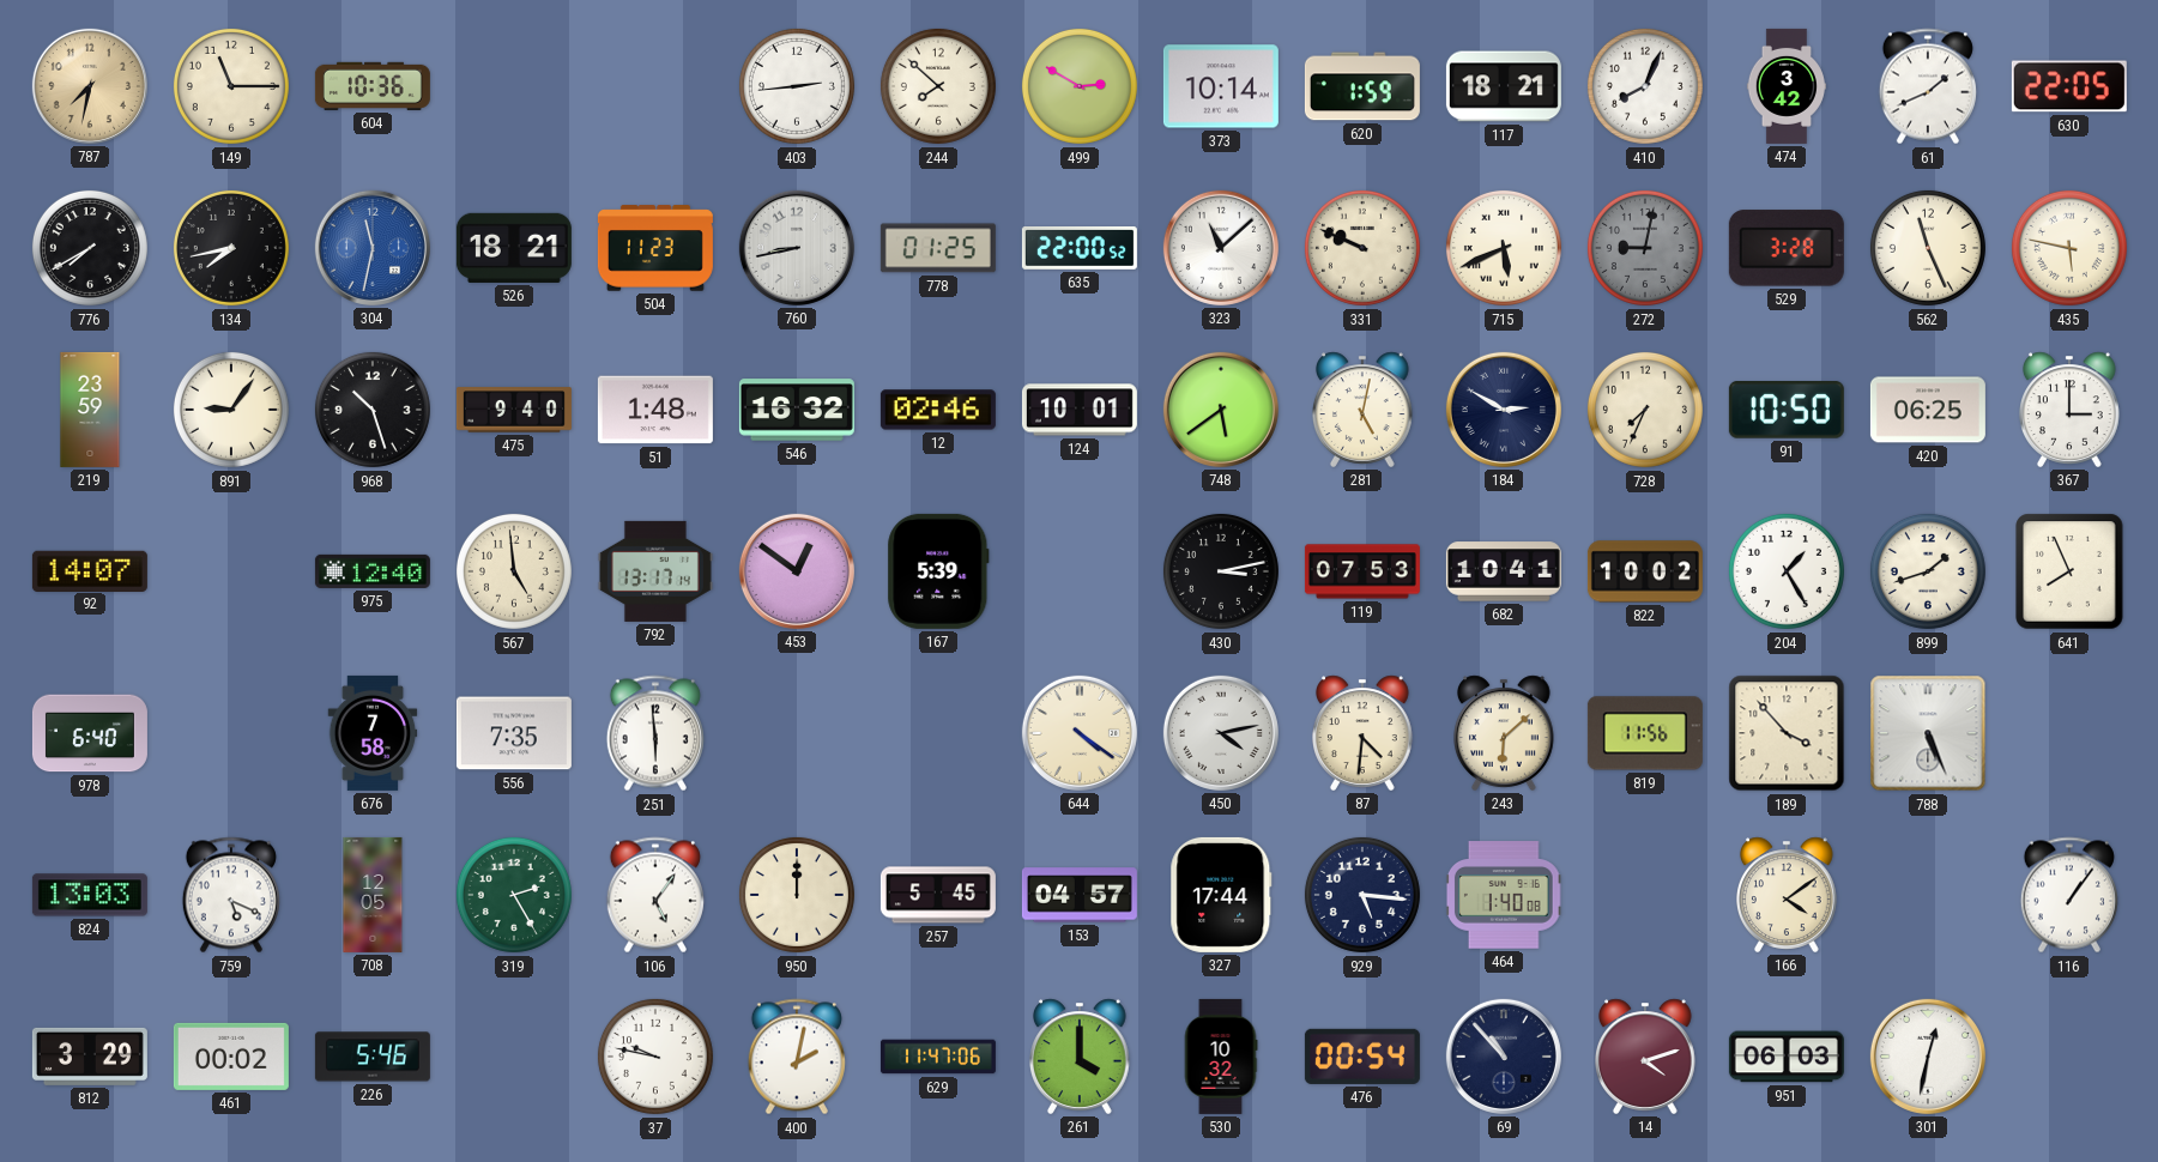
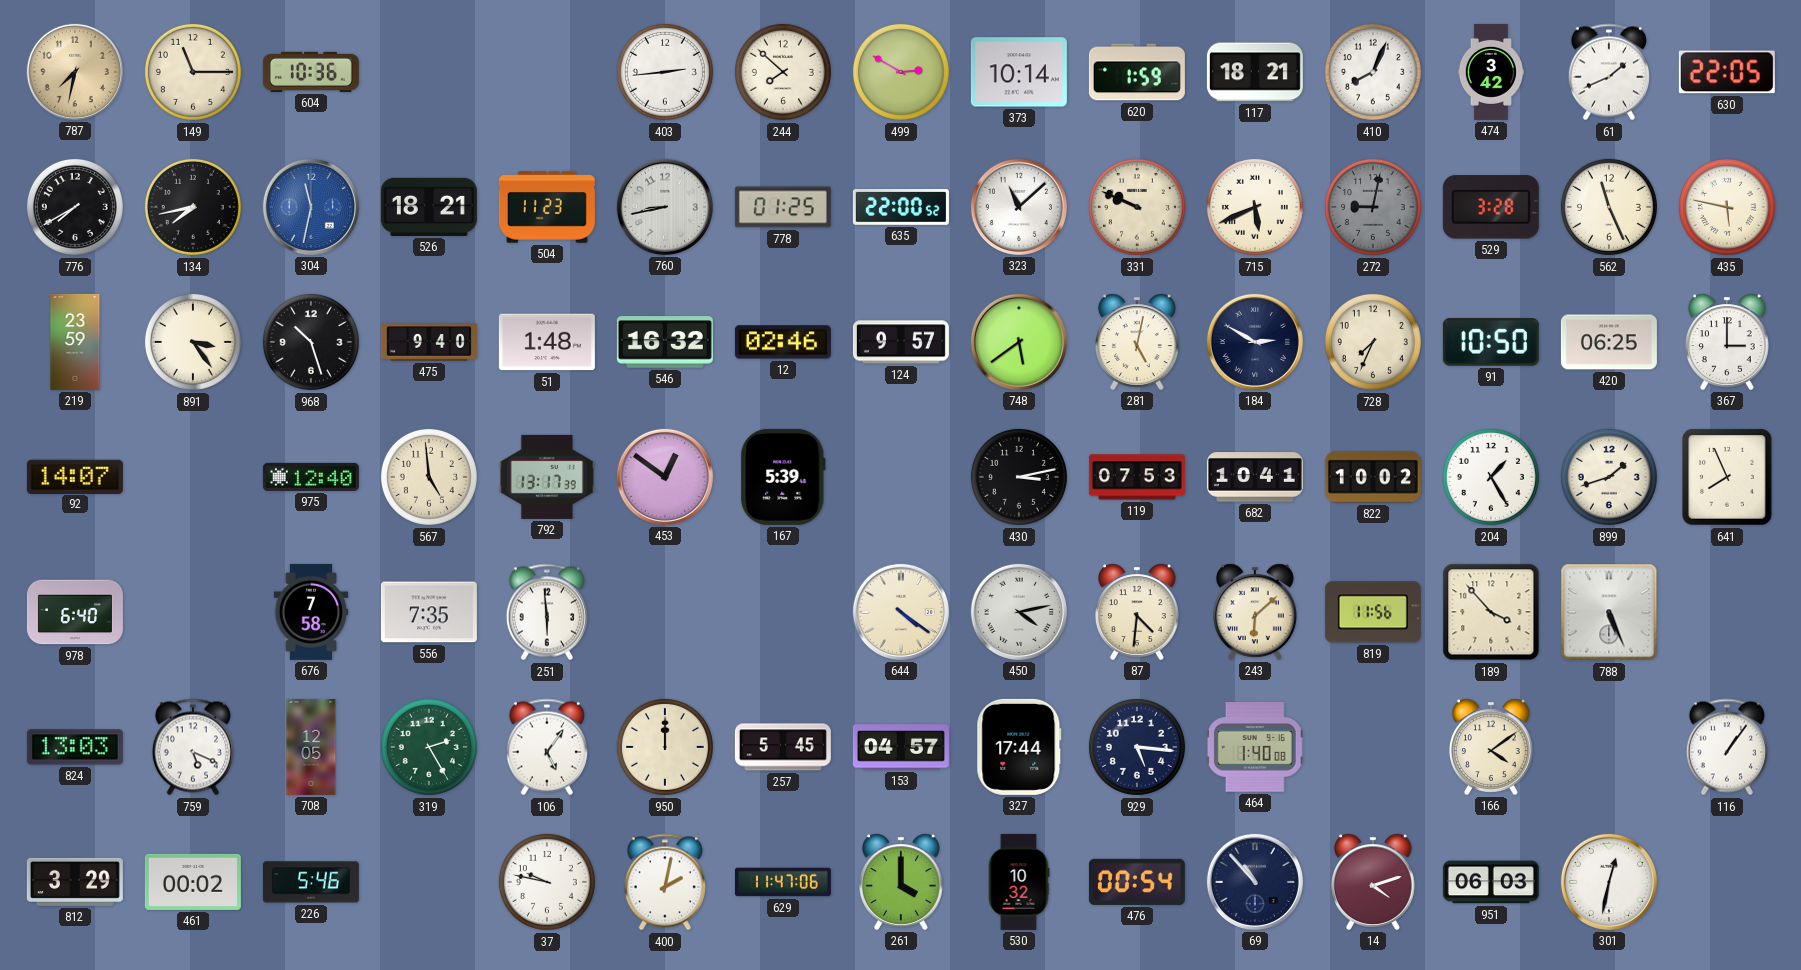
891: 9:06 -> 3:24
124: 10:01 -> 9:57
792: 13:17:14 -> 13:17:39
